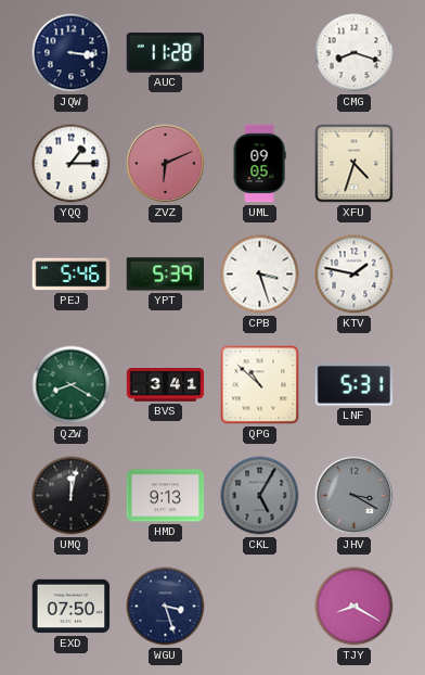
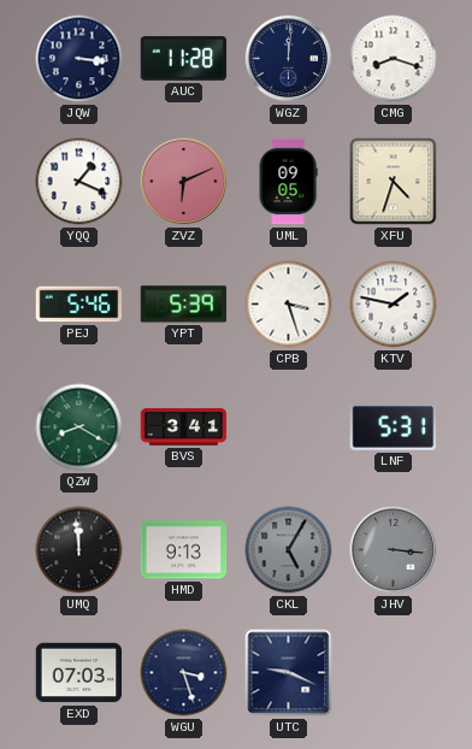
WGZ: none -> 12:01
YQQ: 1:15 -> 1:19
QPG: 10:52 -> none
UMQ: 12:02 -> 11:59
JHV: 3:20 -> 3:16
EXD: 07:50 -> 07:03
UTC: none -> 9:19
TJY: 8:20 -> none
